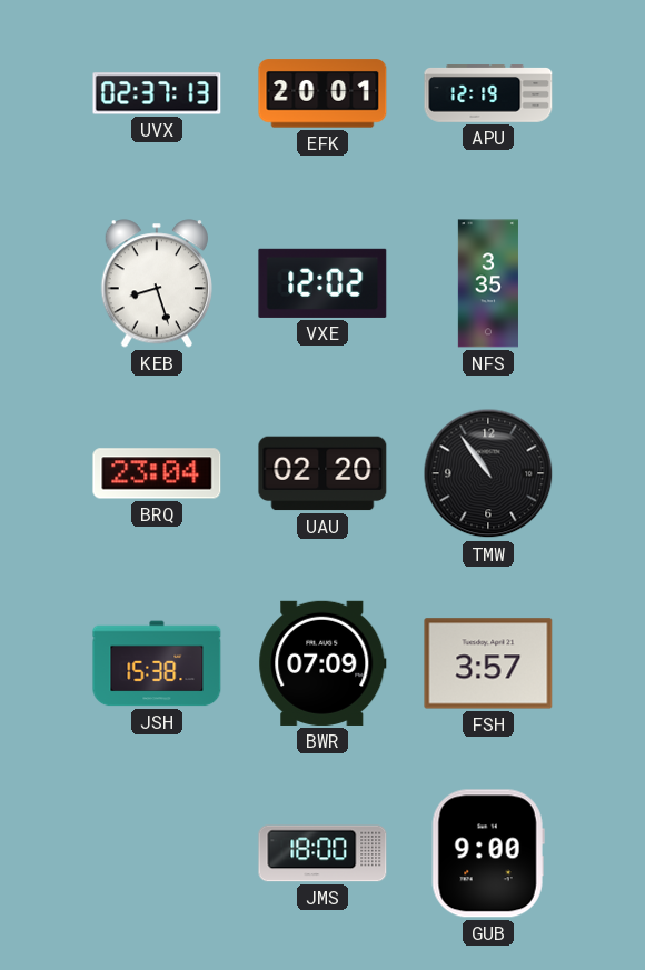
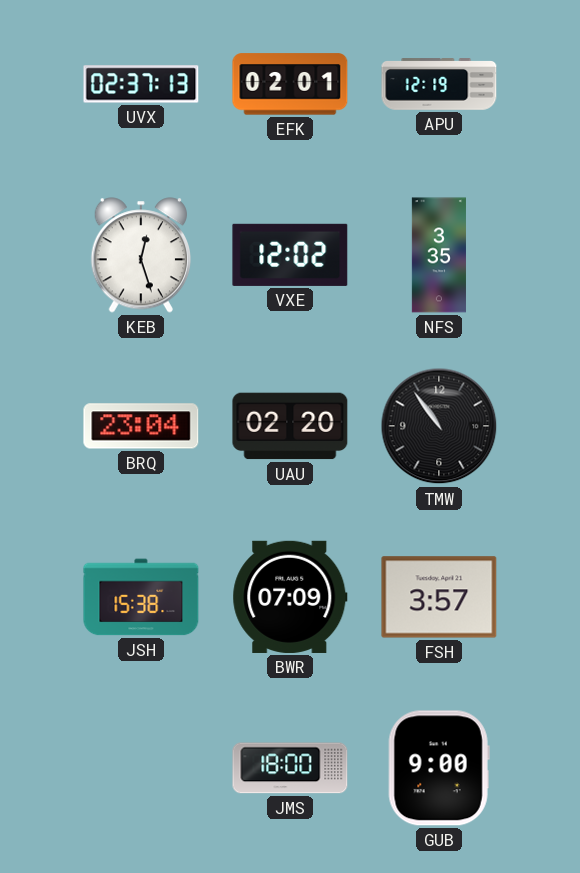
EFK: 20:01 -> 02:01
KEB: 8:27 -> 12:27
